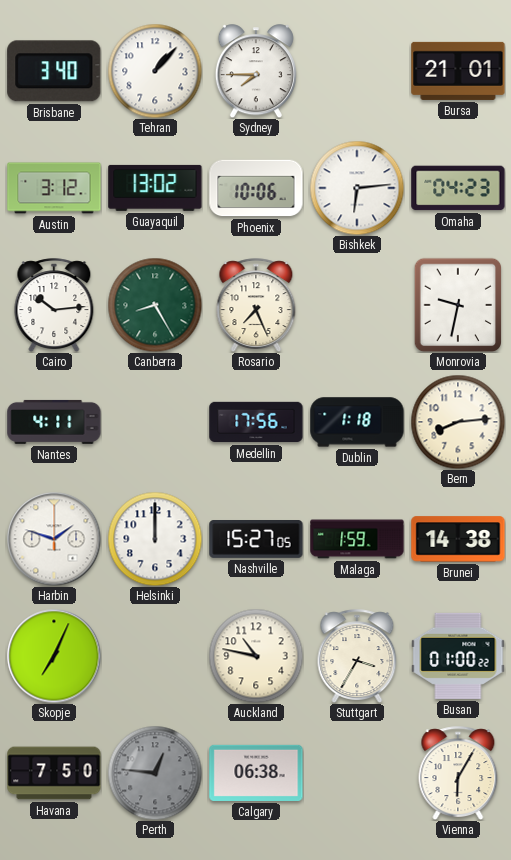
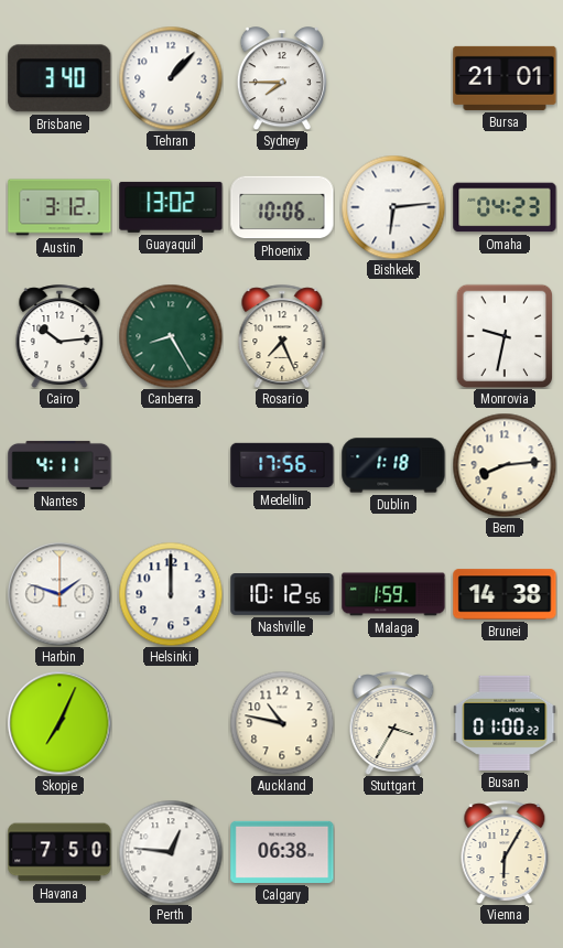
Nashville: 15:27 -> 10:12
Perth dial: grey -> white
